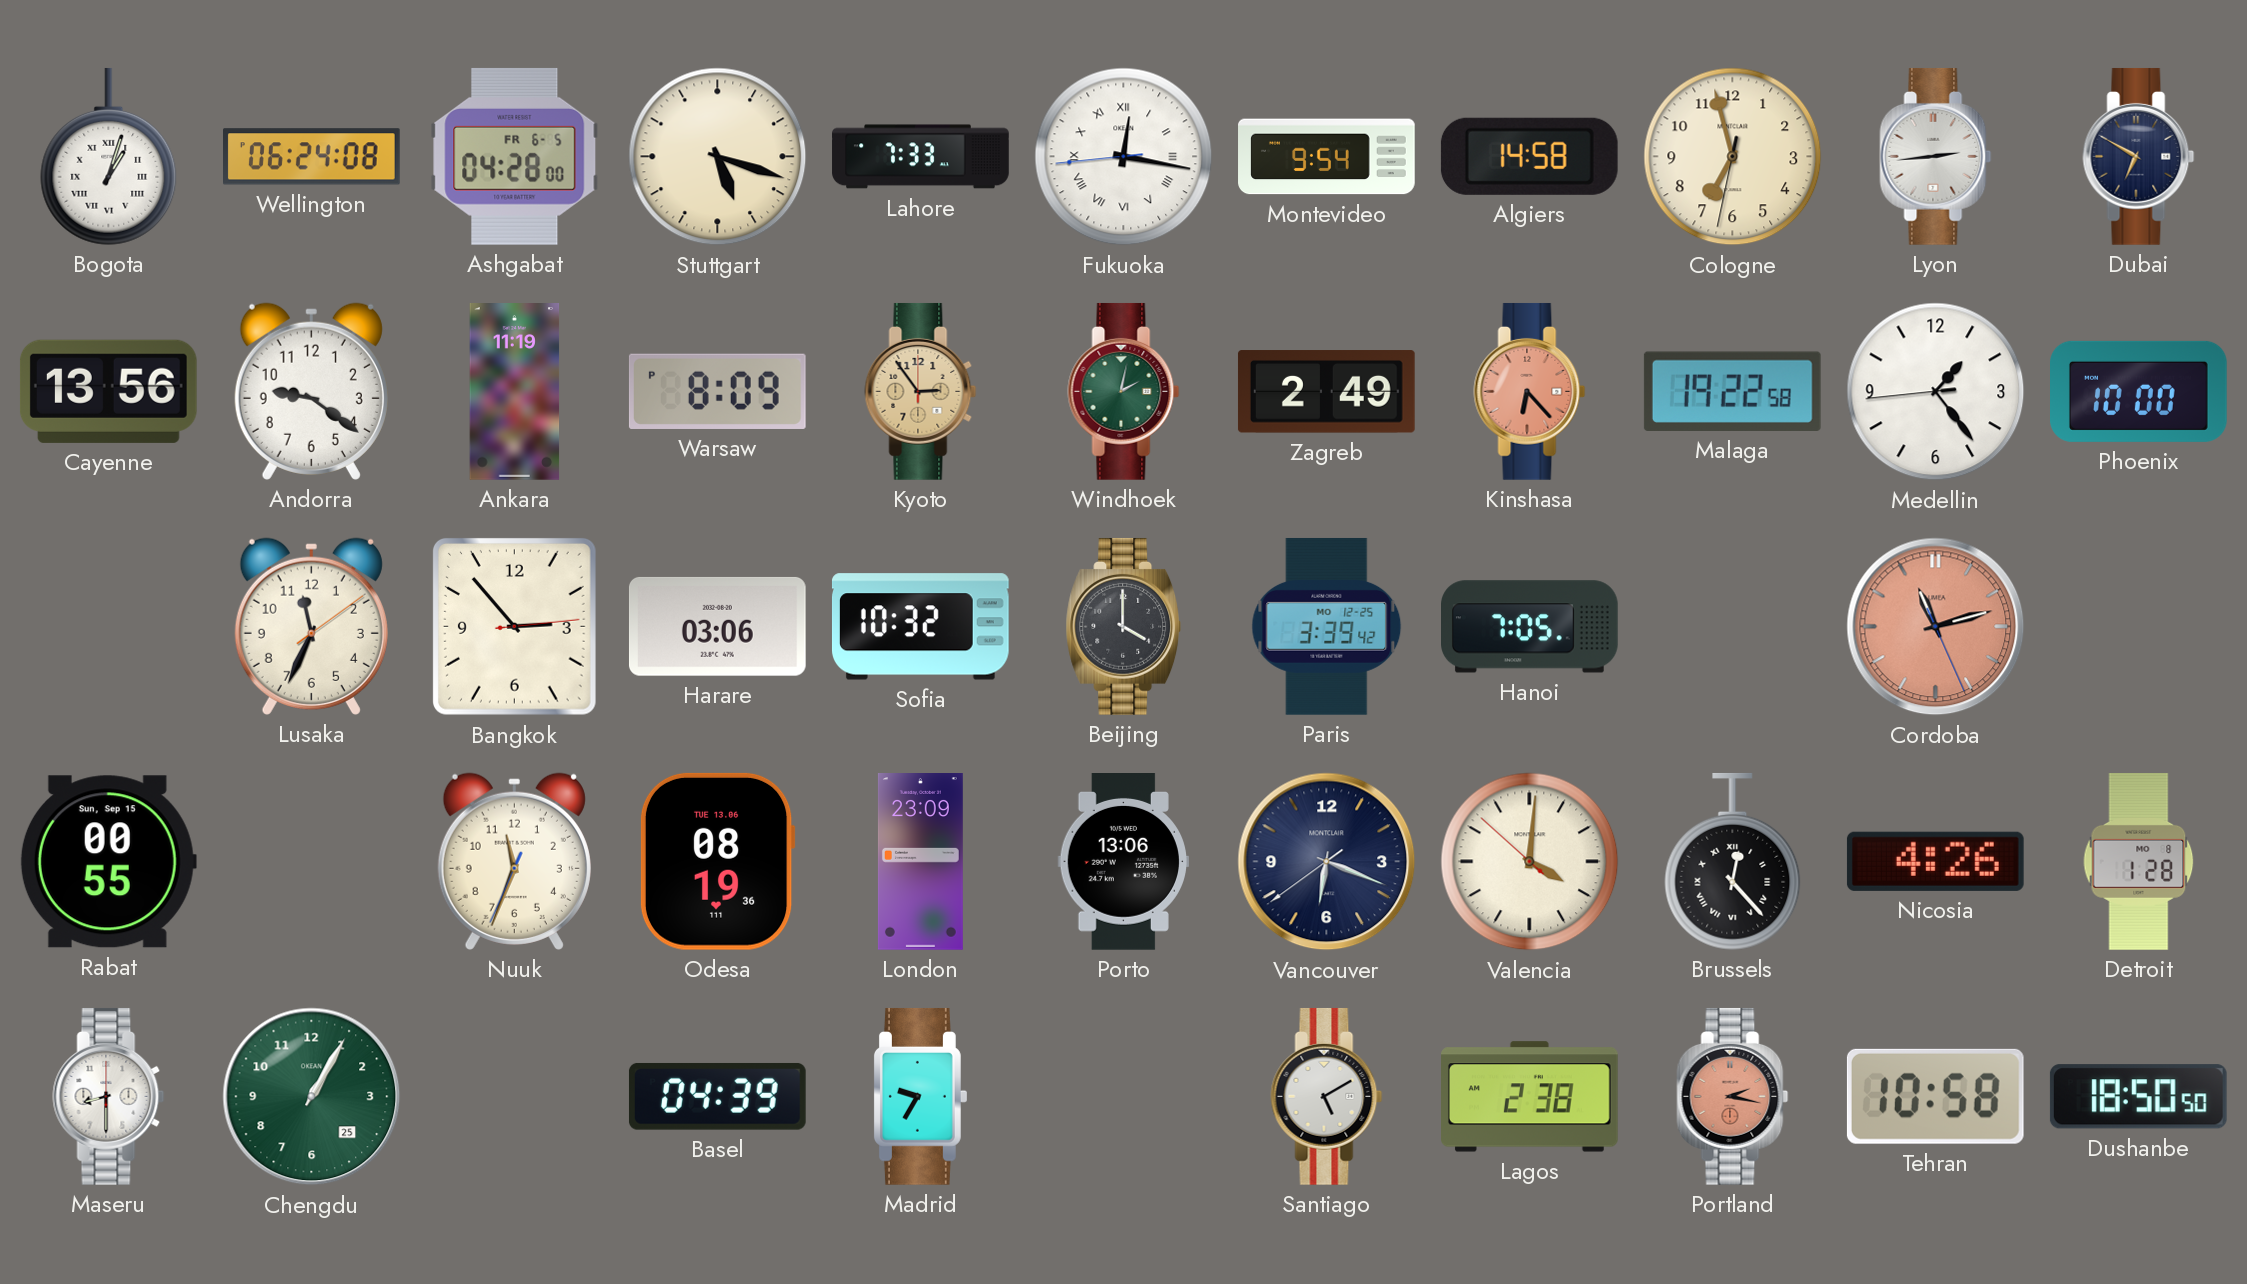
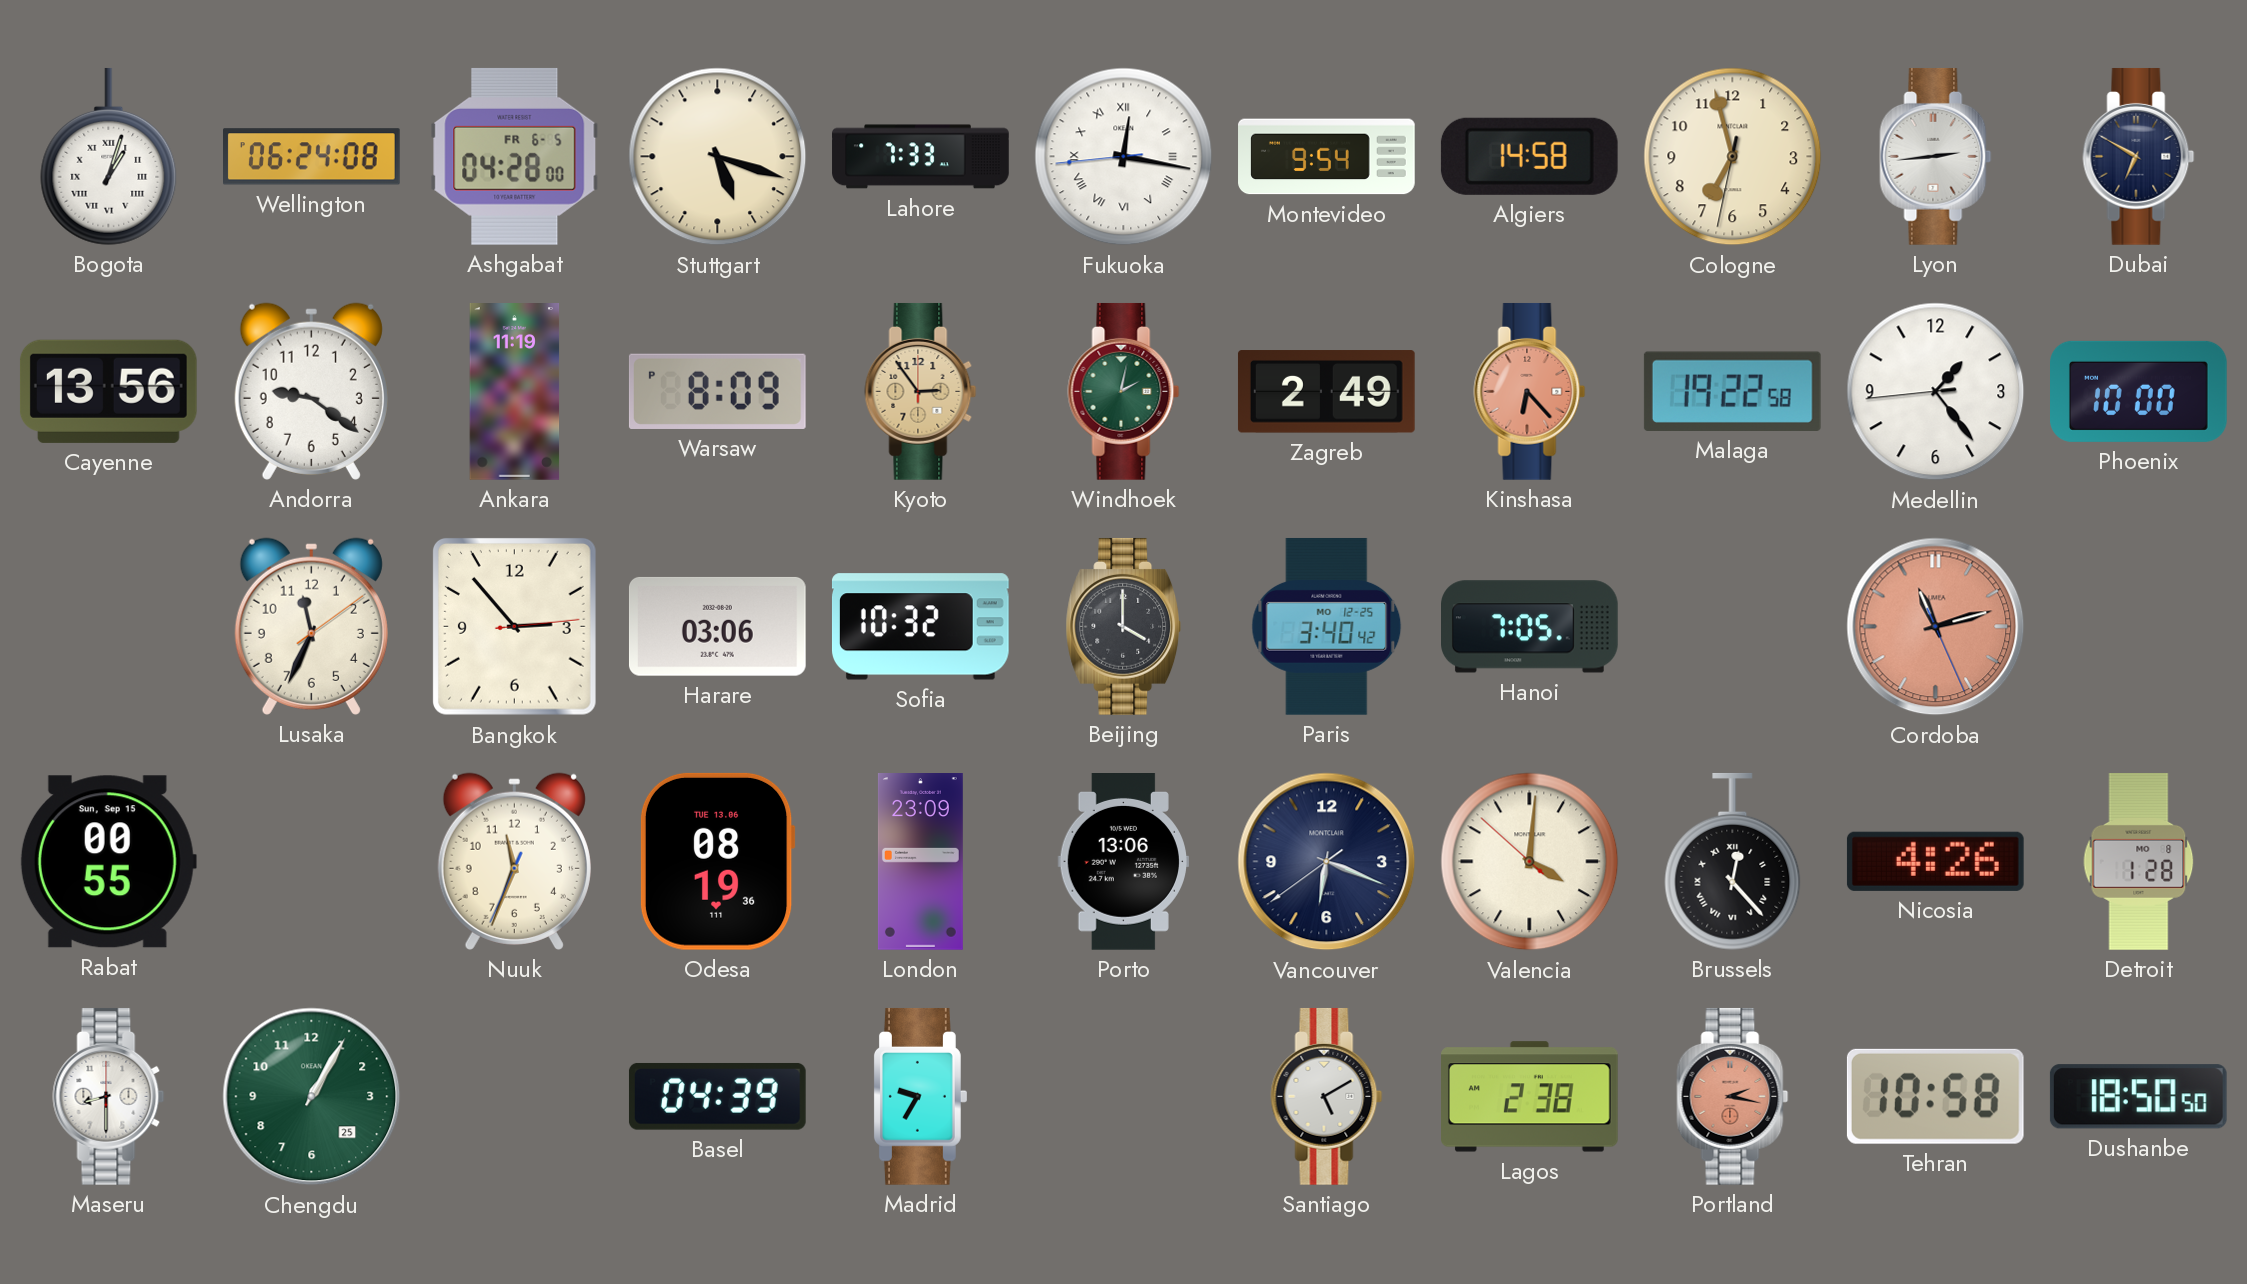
Paris: 3:39 -> 3:40
